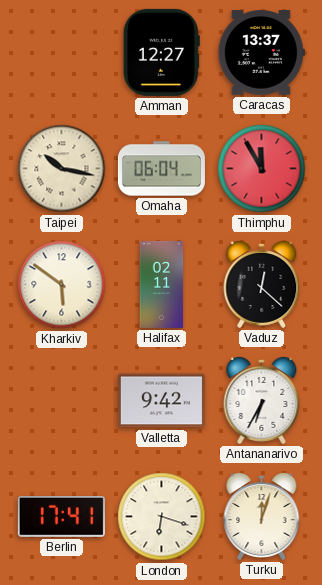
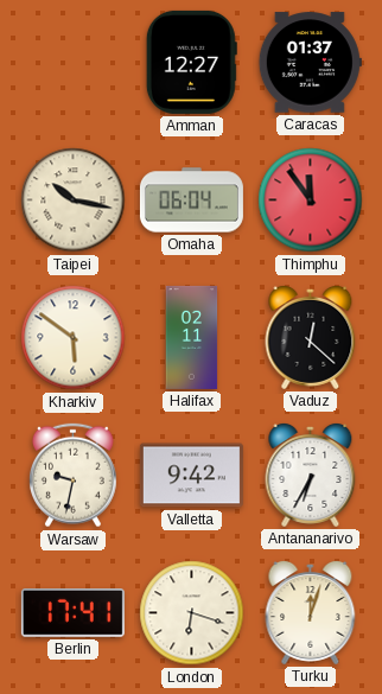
Caracas: 13:37 -> 01:37
Thimphu: 11:55 -> 11:54
Warsaw: none -> 9:32
